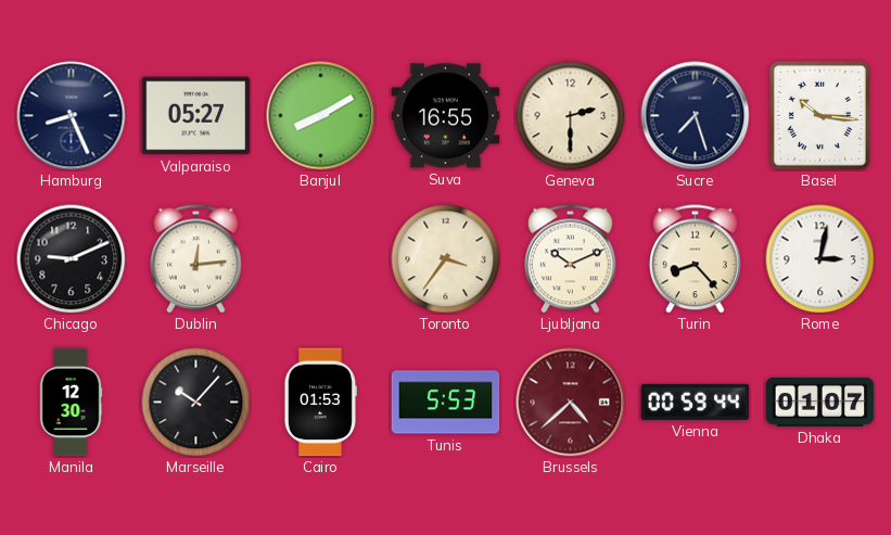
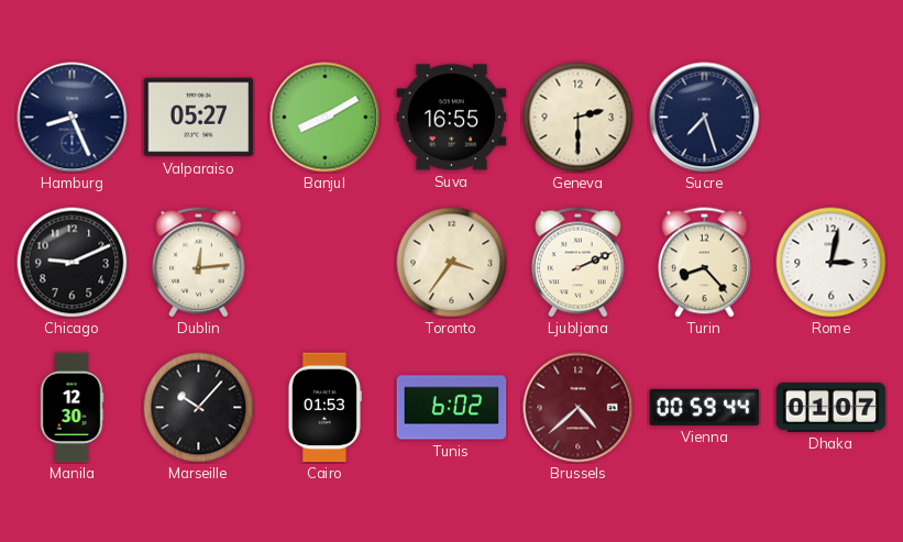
Basel: 10:16 -> none
Ljubljana: 10:11 -> 2:11
Tunis: 5:53 -> 6:02
